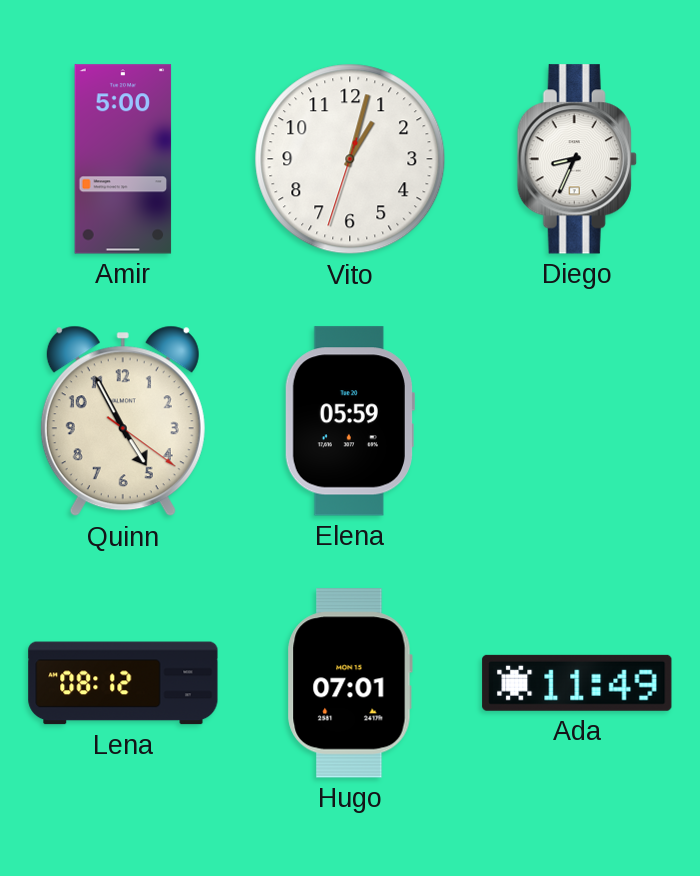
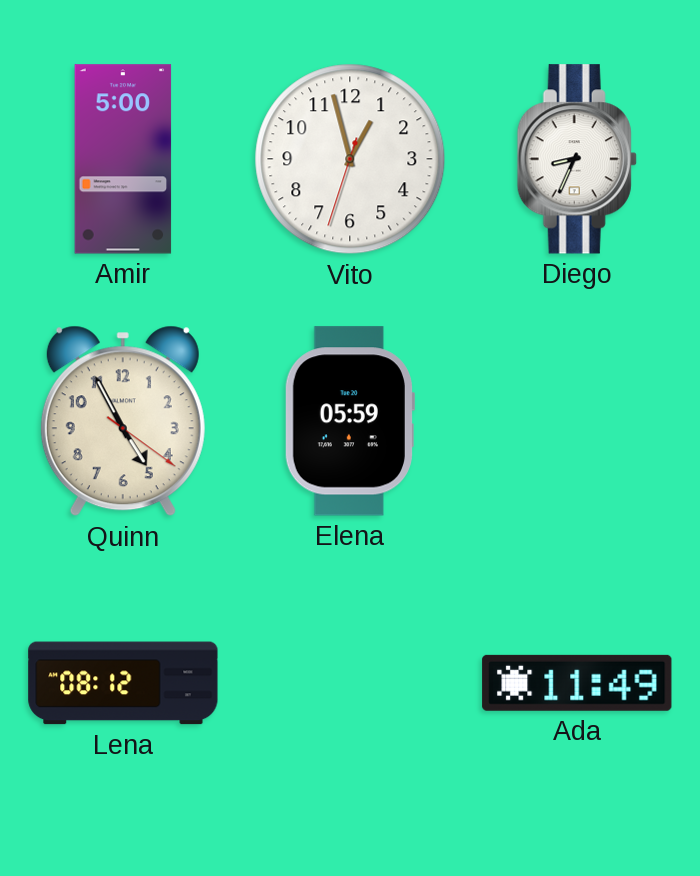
Vito: 1:02 -> 12:57
Hugo: 07:01 -> none
